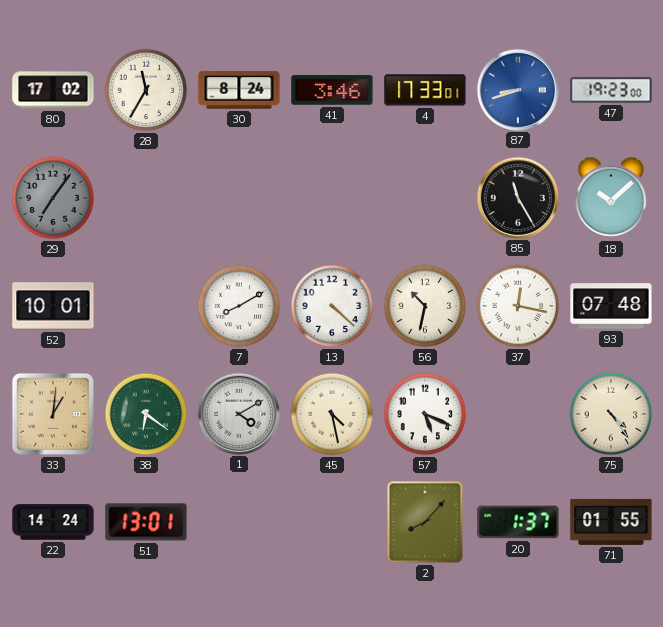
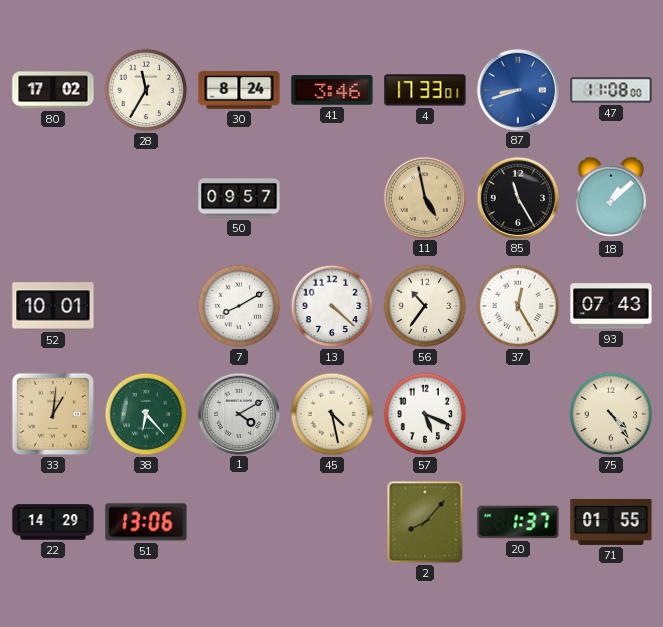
47: 19:23 -> 11:08
29: 7:06 -> none
50: none -> 09:57
11: none -> 4:58
18: 10:08 -> 1:08
56: 10:32 -> 10:36
37: 12:17 -> 12:25
93: 07:48 -> 07:43
38: 6:21 -> 6:23
22: 14:24 -> 14:29
51: 13:01 -> 13:06
